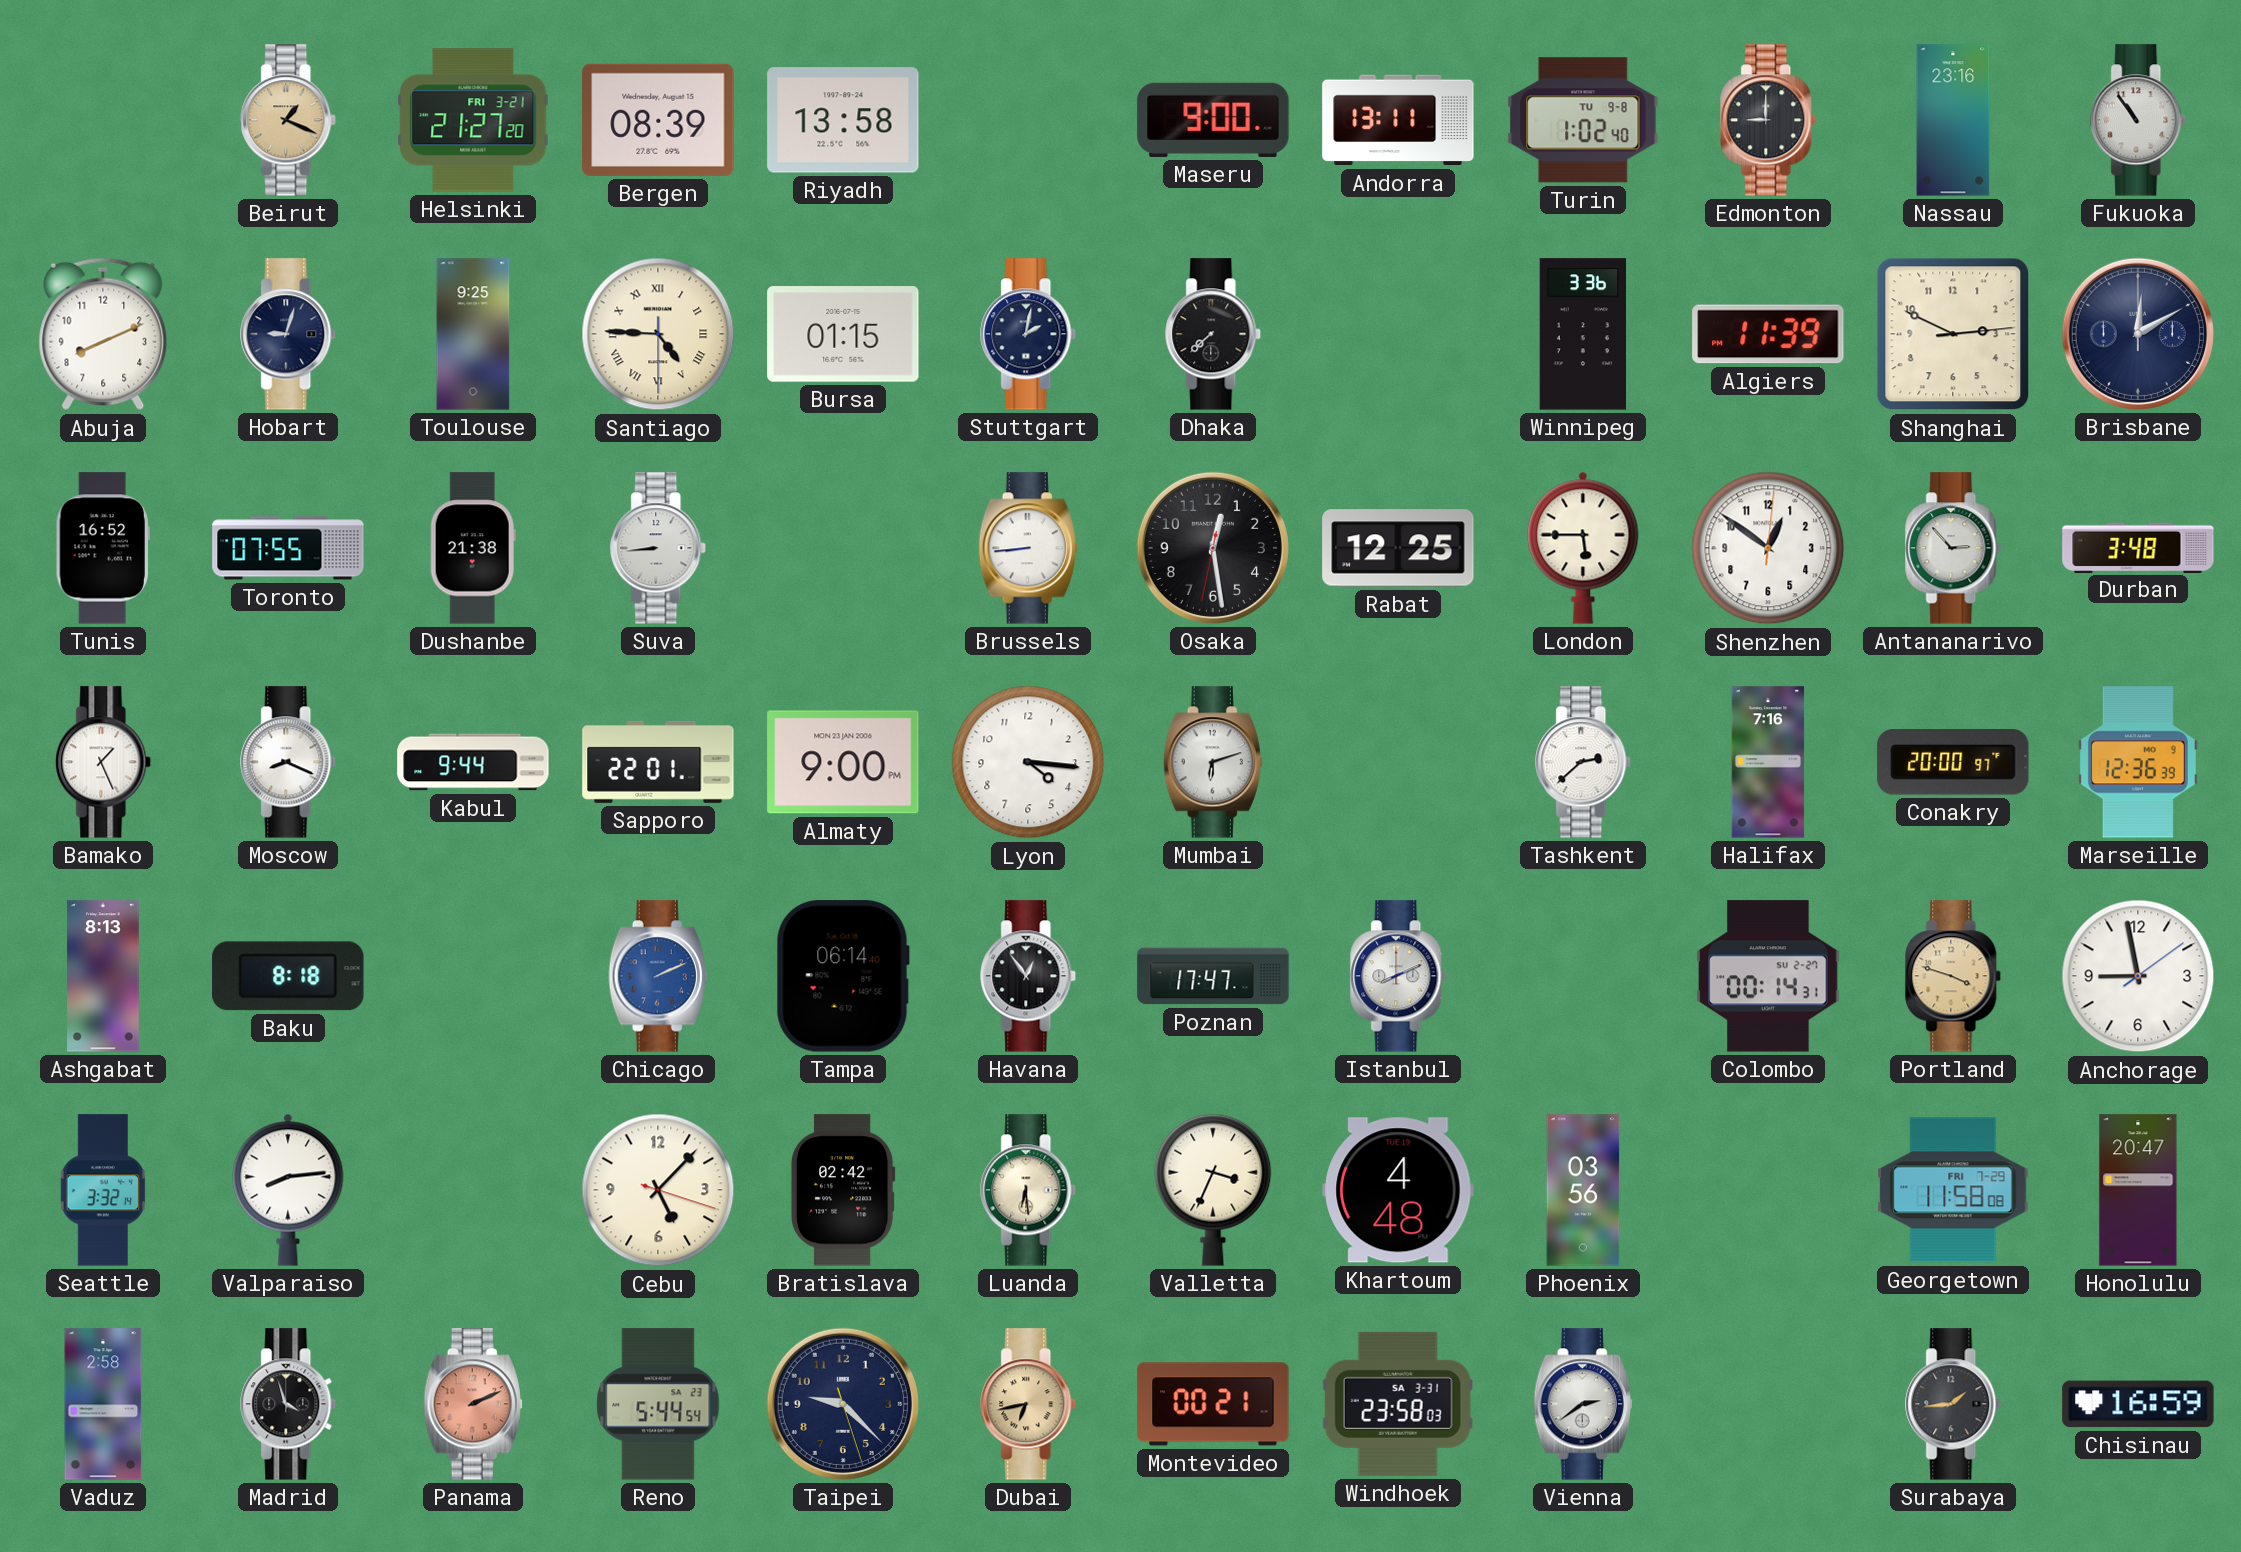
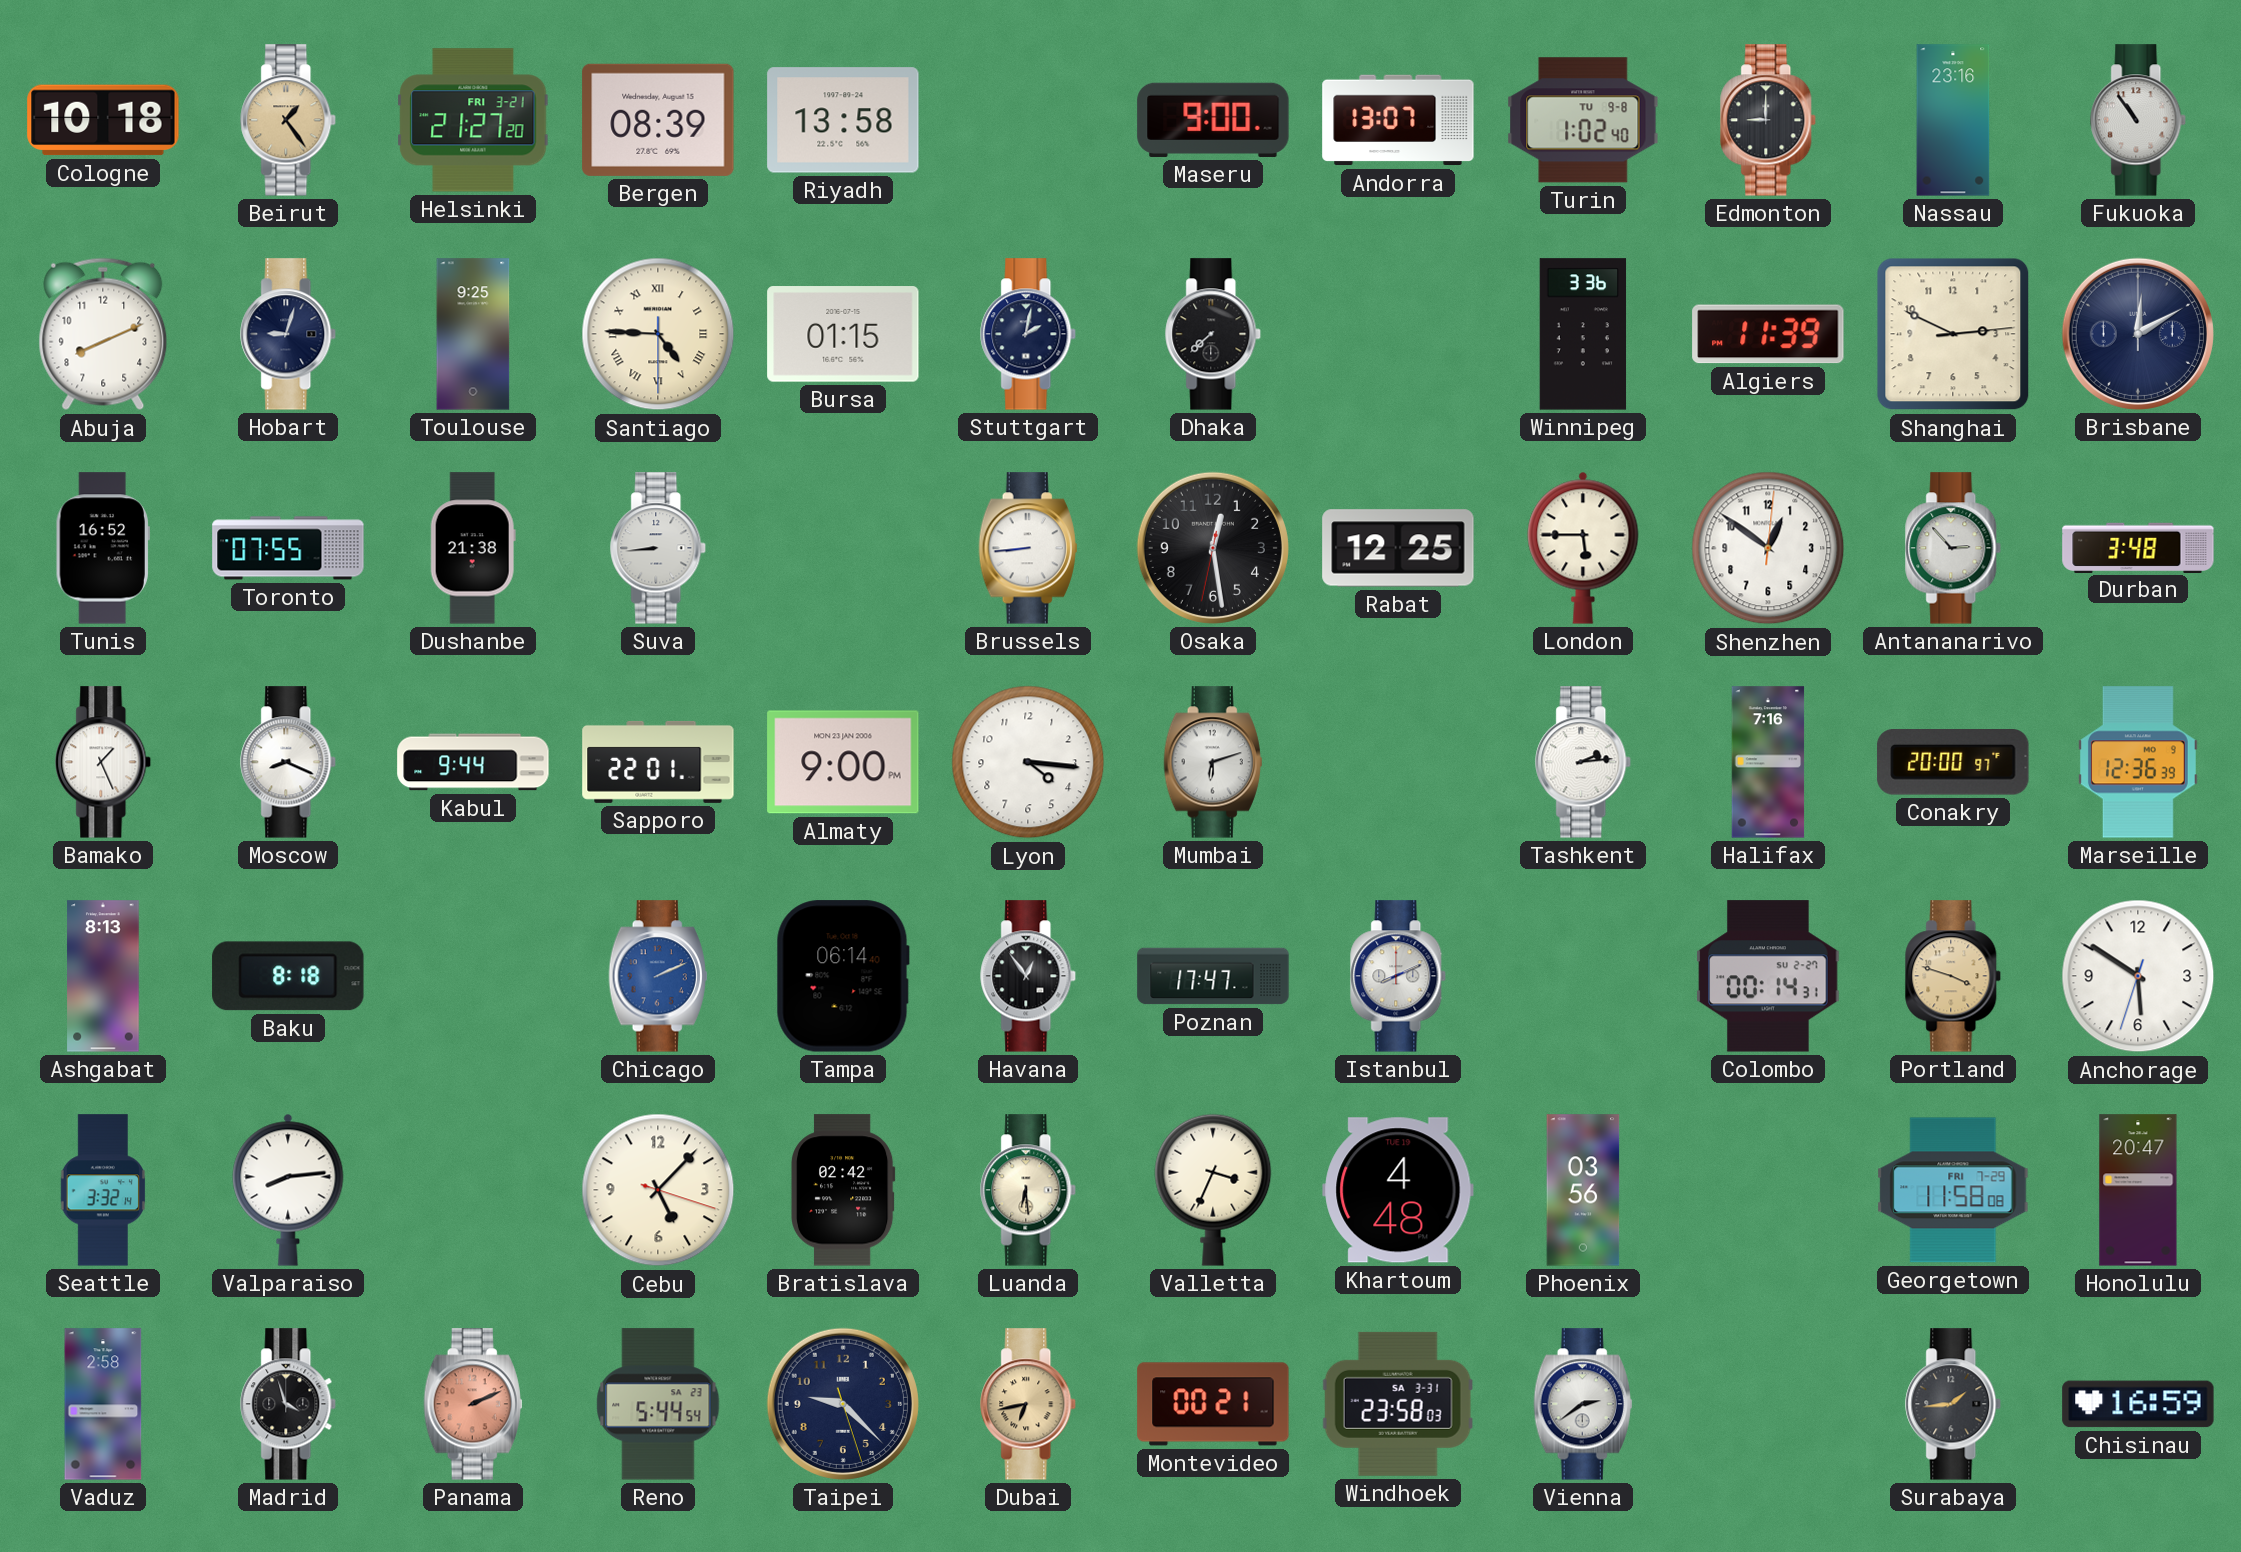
Cologne: none -> 10:18
Beirut: 1:19 -> 1:24
Andorra: 13:11 -> 13:07
Tashkent: 2:38 -> 2:14
Anchorage: 8:58 -> 5:50
